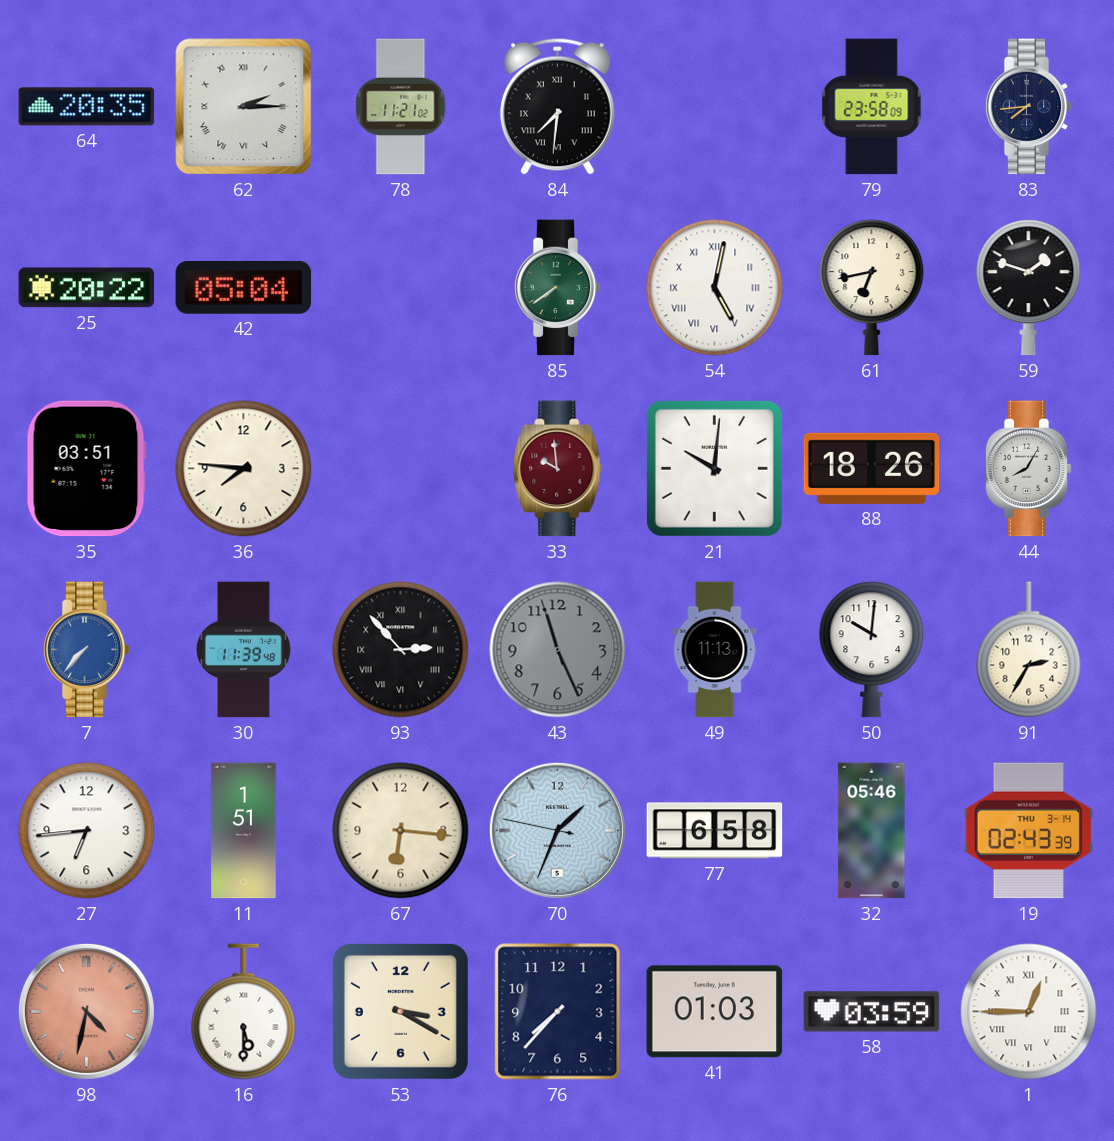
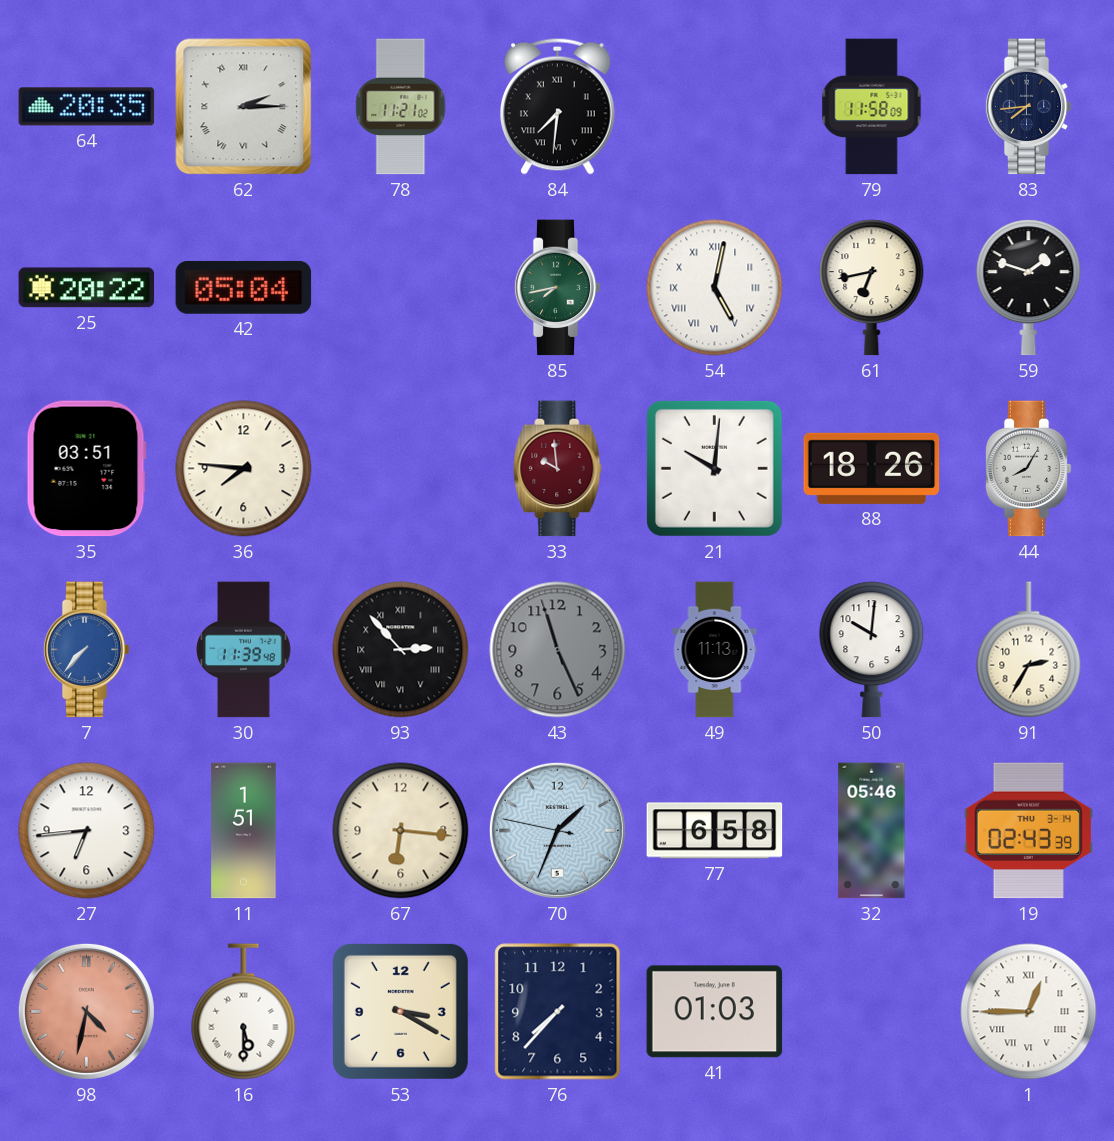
79: 23:58 -> 11:58
85: 7:39 -> 7:43
58: 03:59 -> none
